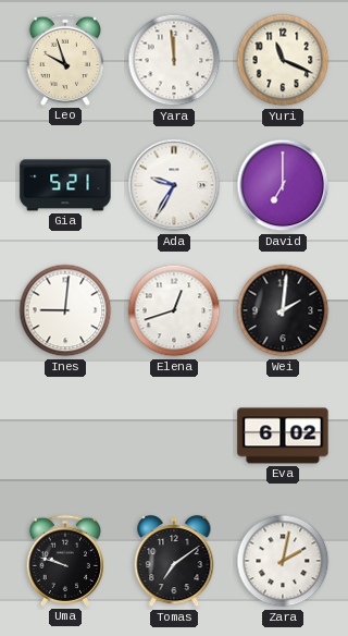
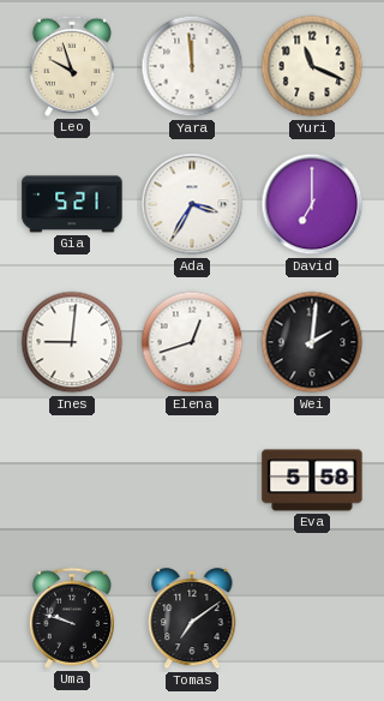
Ada: 9:35 -> 3:35
Eva: 6:02 -> 5:58
Zara: 2:02 -> none
